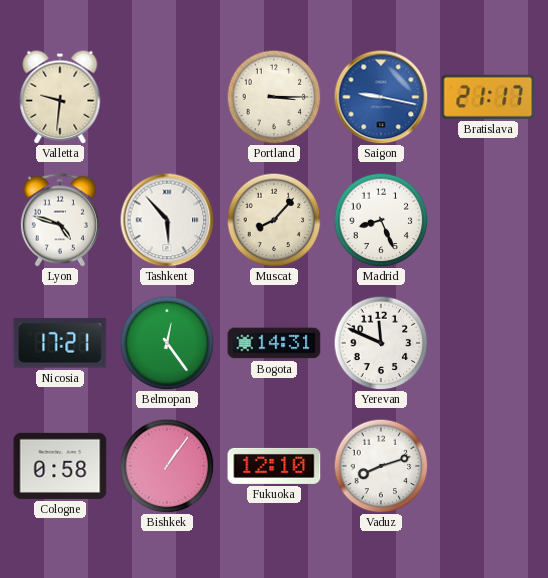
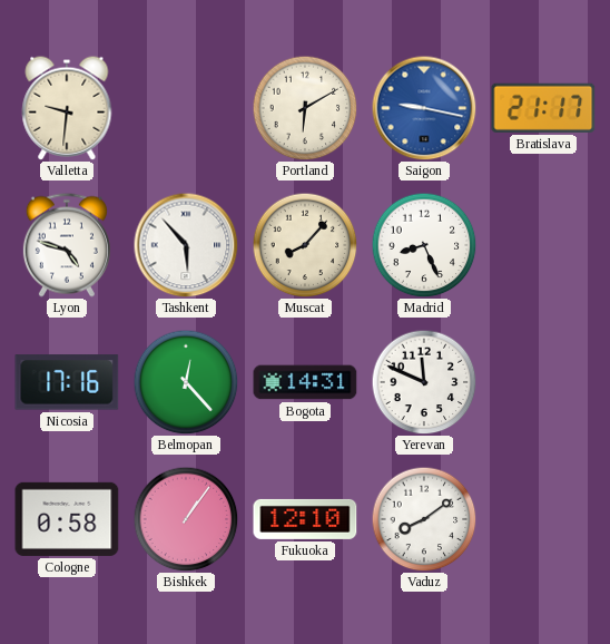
Portland: 3:15 -> 6:10
Nicosia: 17:21 -> 17:16
Belmopan: 12:24 -> 12:23
Vaduz: 8:12 -> 8:09
